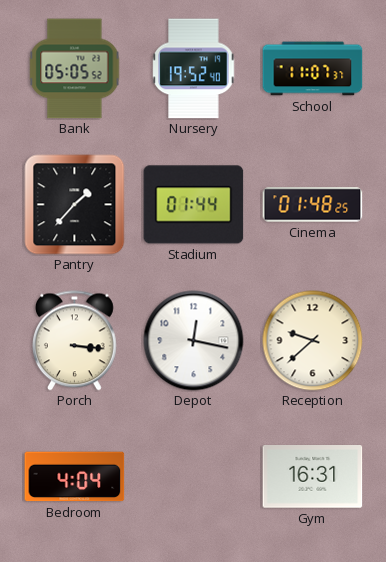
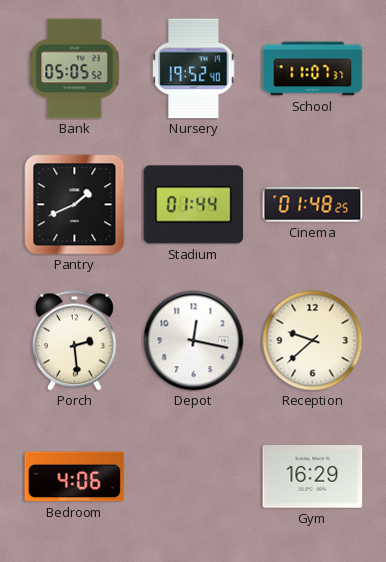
Pantry: 1:37 -> 1:41
Porch: 3:16 -> 2:29
Bedroom: 4:04 -> 4:06
Gym: 16:31 -> 16:29
